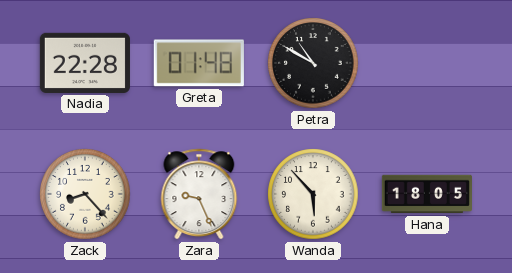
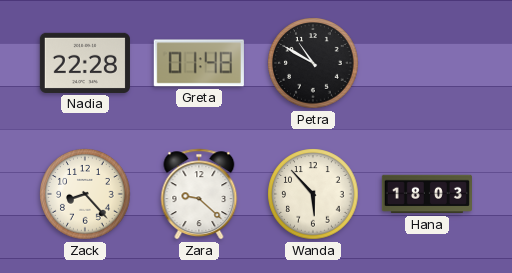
Zara: 9:26 -> 9:22
Hana: 18:05 -> 18:03
